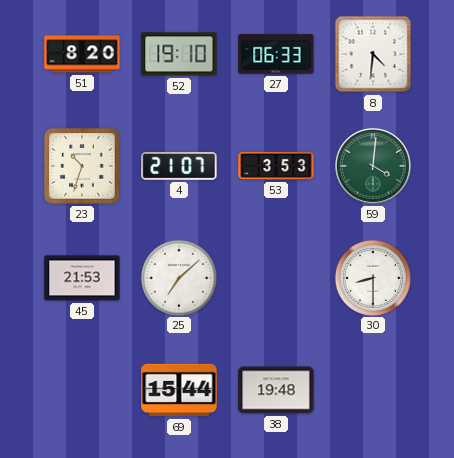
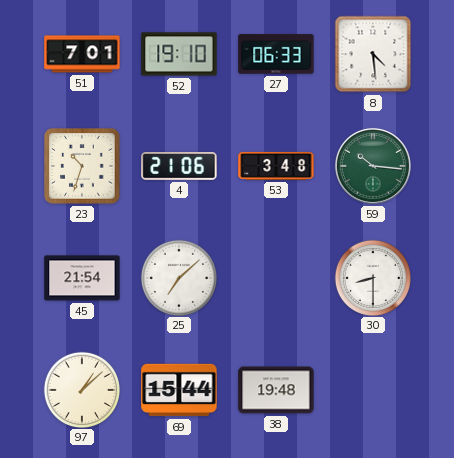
51: 8:20 -> 7:01
8: 4:31 -> 4:29
4: 21:07 -> 21:06
53: 3:53 -> 3:48
59: 4:01 -> 10:16
45: 21:53 -> 21:54
97: none -> 1:08
